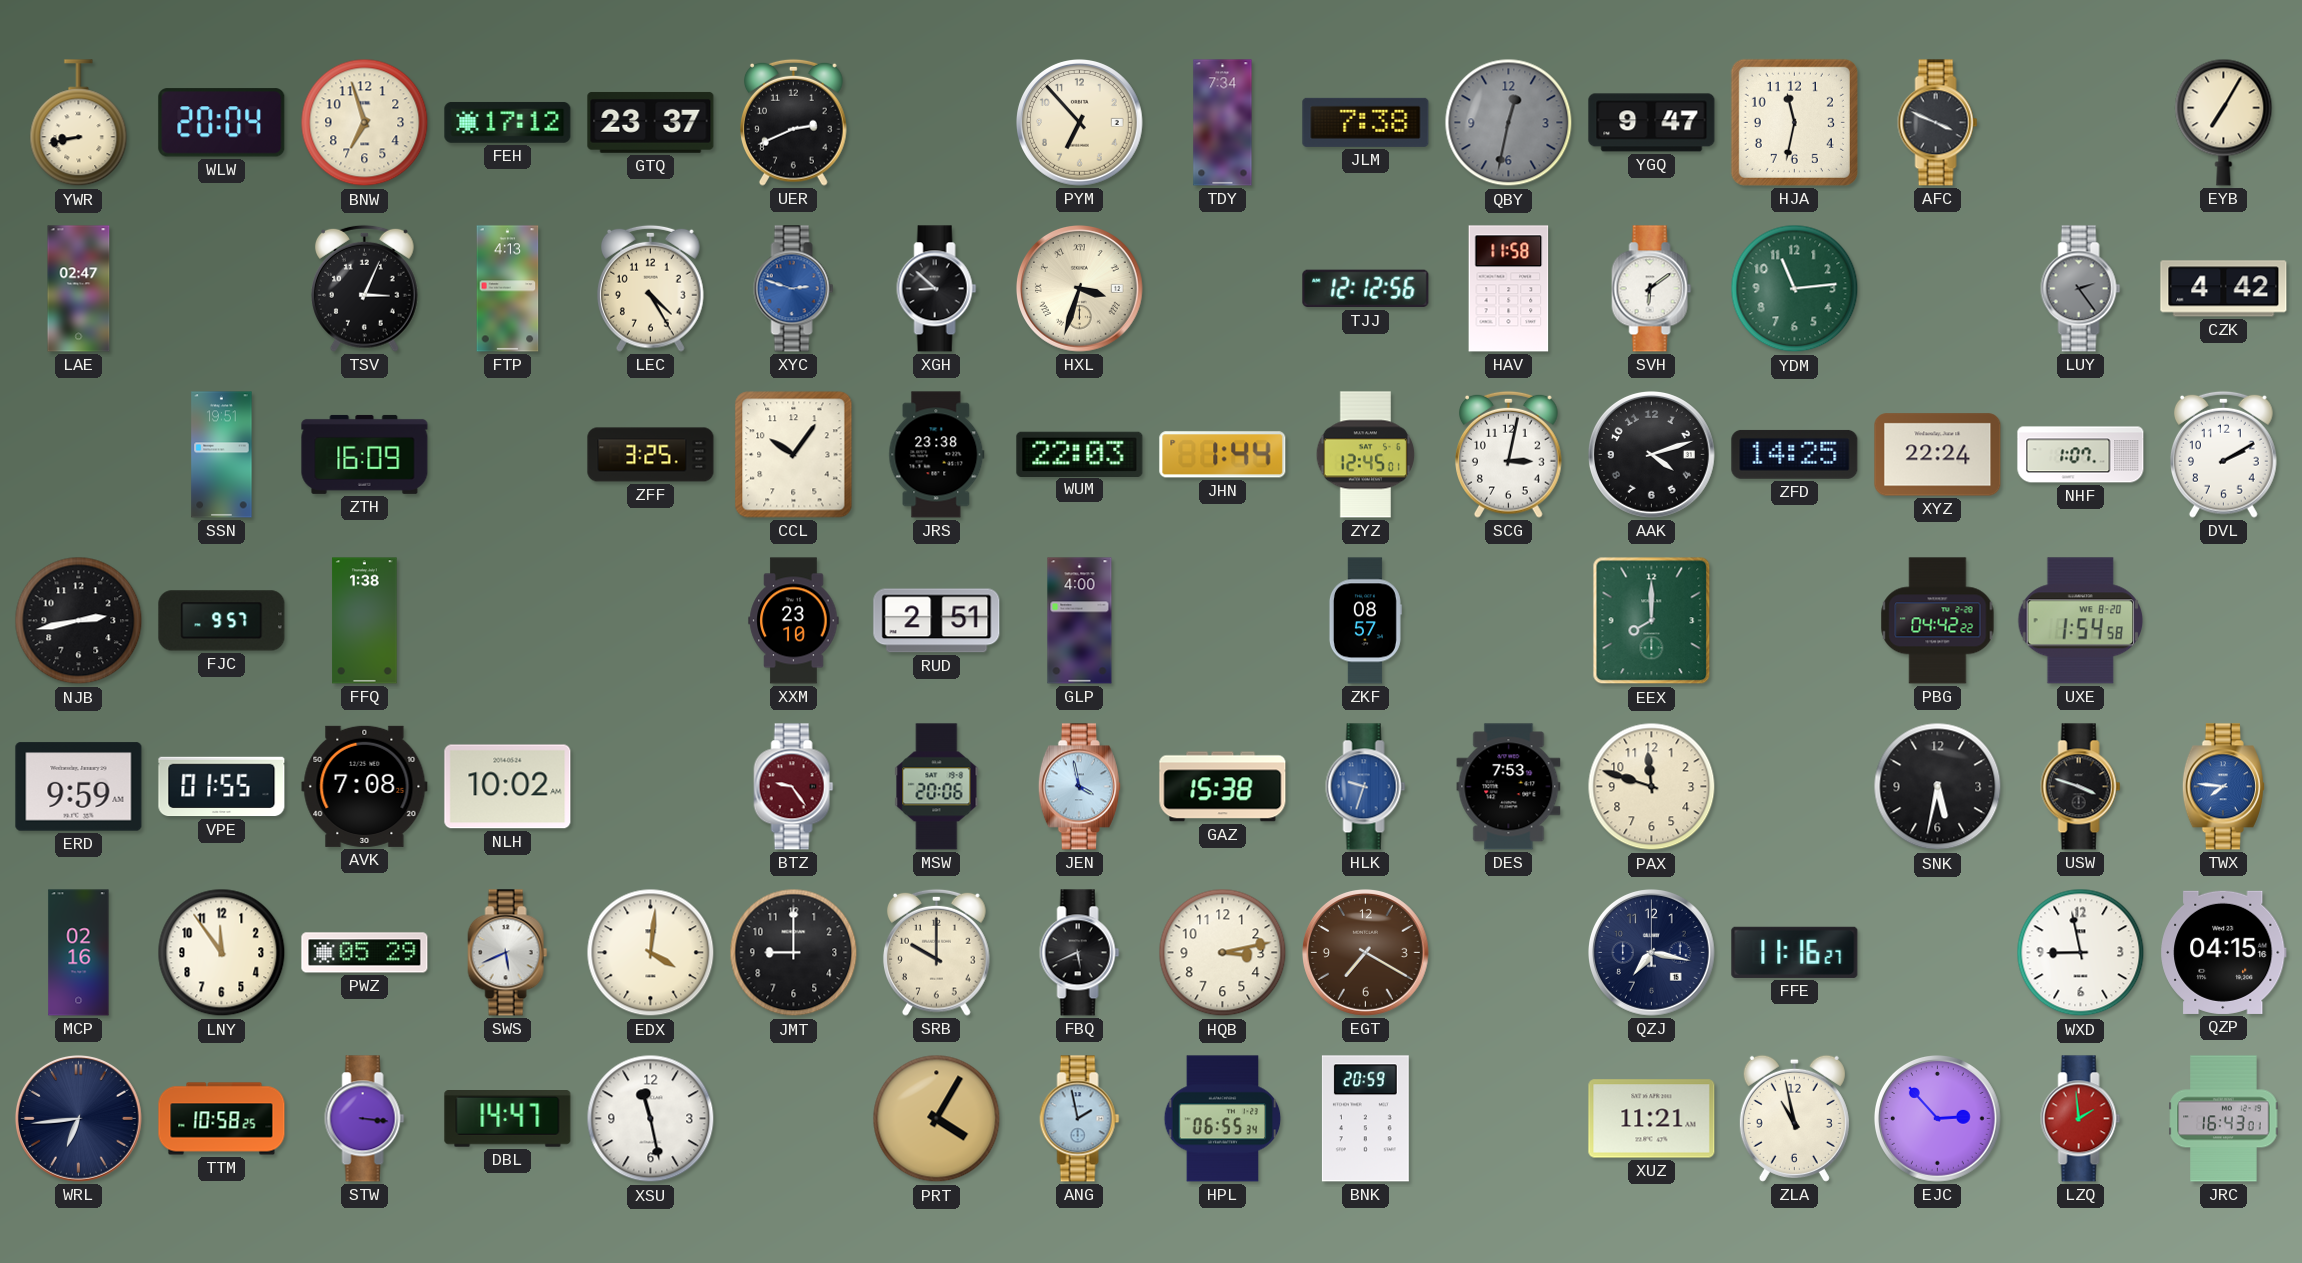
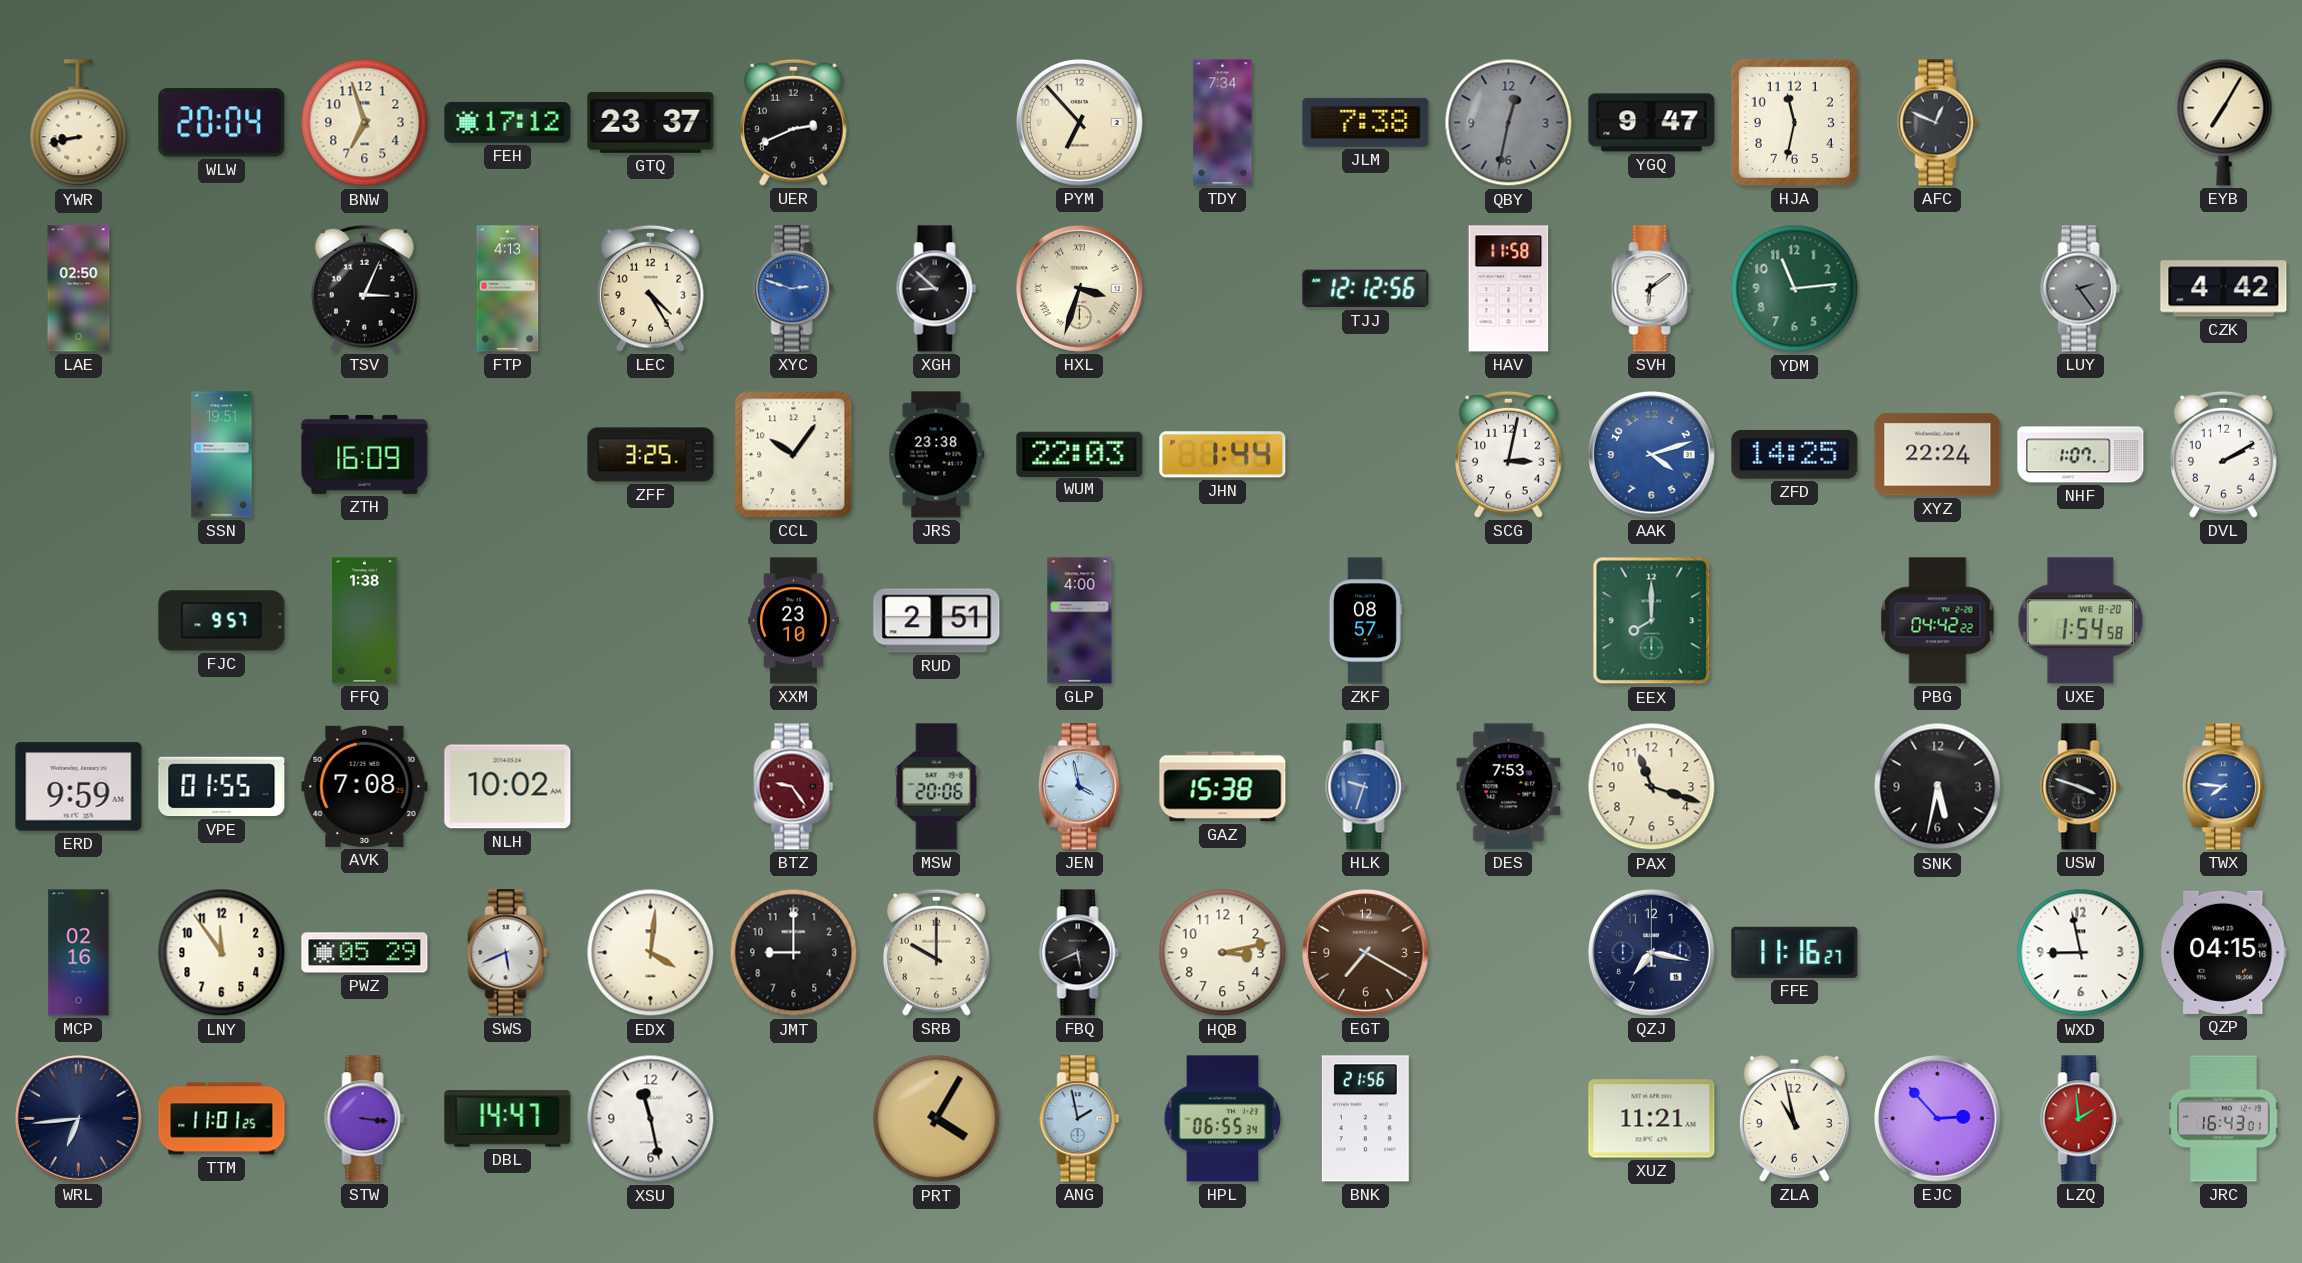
AFC: 3:49 -> 12:49
LAE: 02:47 -> 02:50
ZYZ: 12:45 -> none
AAK dial: black -> blue
NJB: 2:43 -> none
PAX: 11:48 -> 11:18
TTM: 10:58 -> 11:01
BNK: 20:59 -> 21:56
